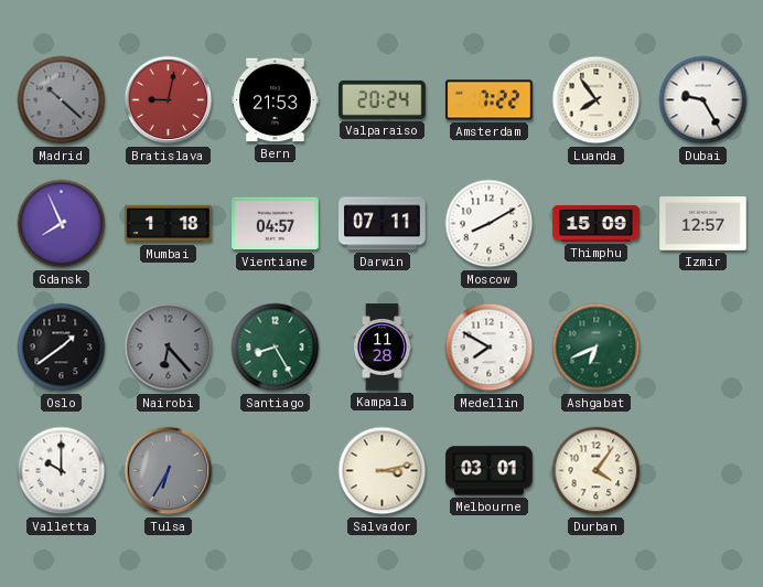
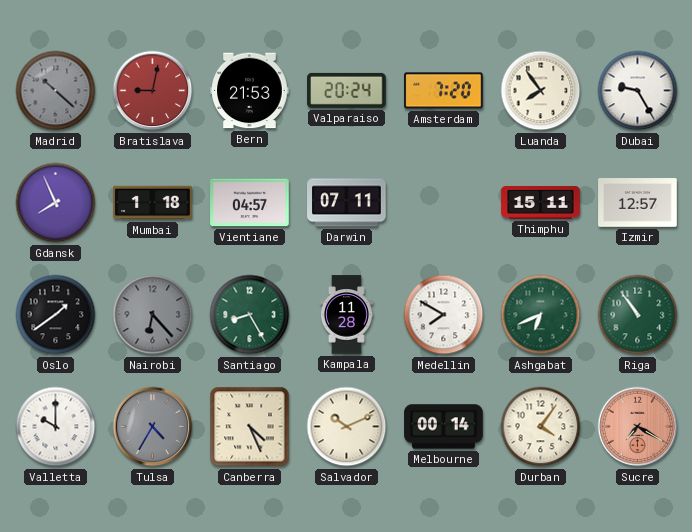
Amsterdam: 7:22 -> 7:20
Moscow: 8:10 -> none
Thimphu: 15:09 -> 15:11
Riga: none -> 10:54
Tulsa: 6:35 -> 4:35
Canberra: none -> 4:26
Salvador: 3:13 -> 10:11
Melbourne: 03:01 -> 00:14
Sucre: none -> 7:20
